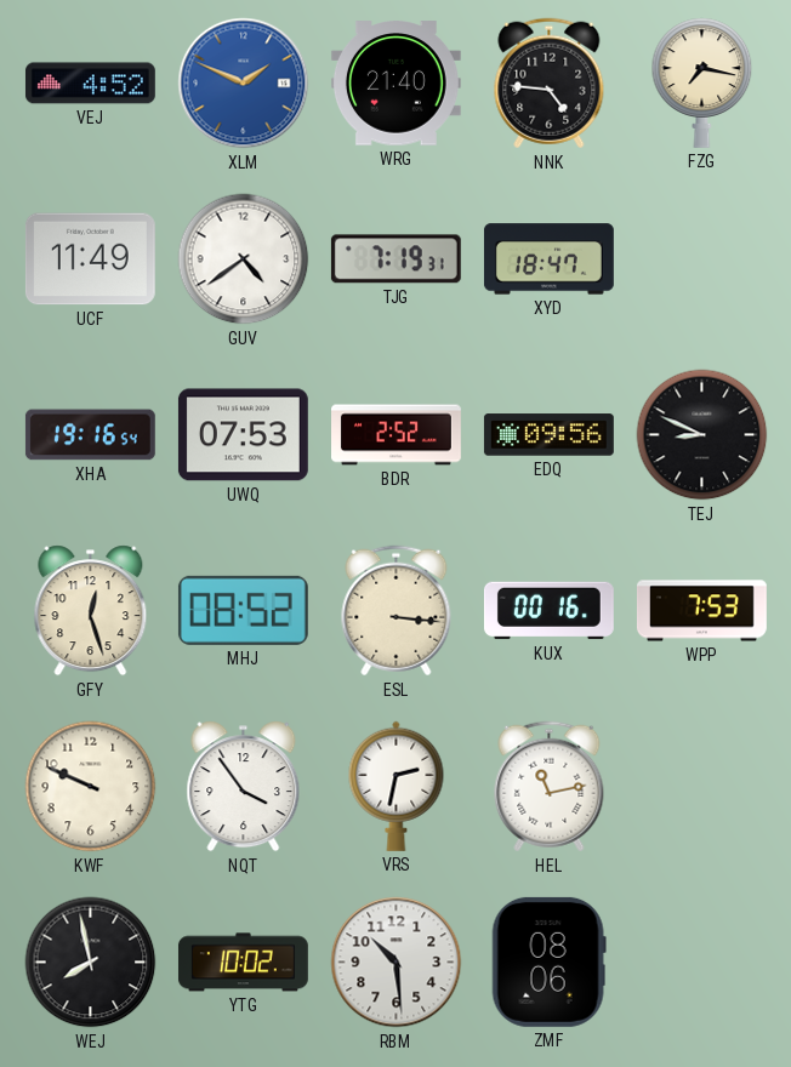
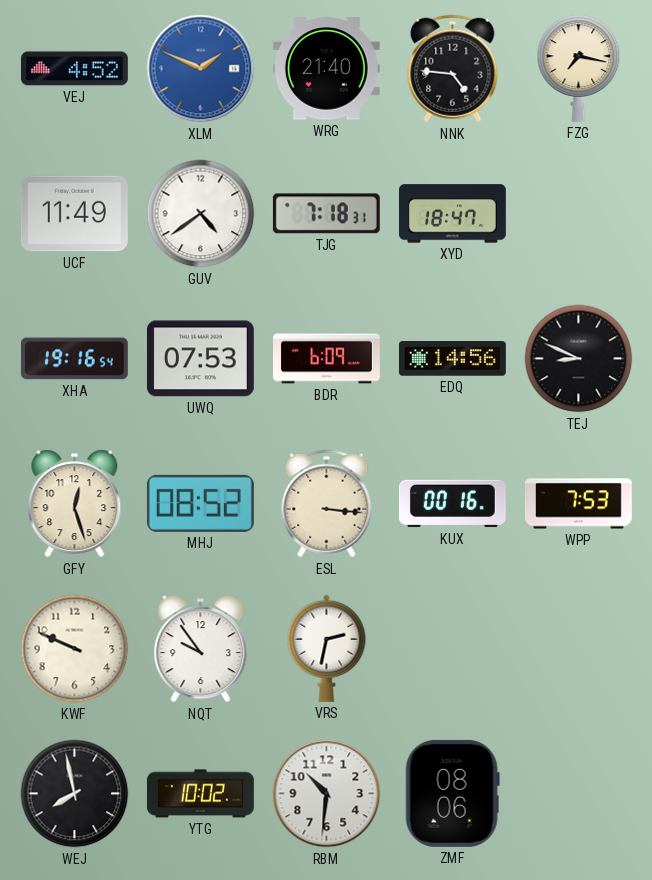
TJG: 7:19 -> 7:18
BDR: 2:52 -> 6:09
EDQ: 09:56 -> 14:56
NQT: 3:54 -> 9:54
HEL: 11:13 -> none
RBM: 10:29 -> 10:31
